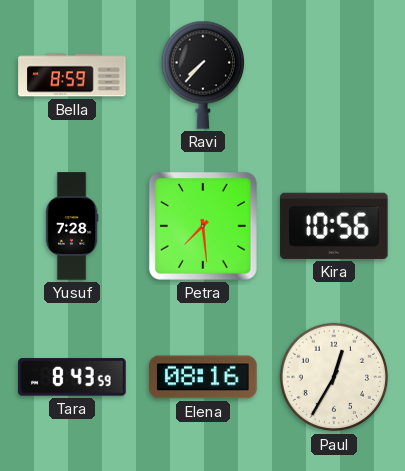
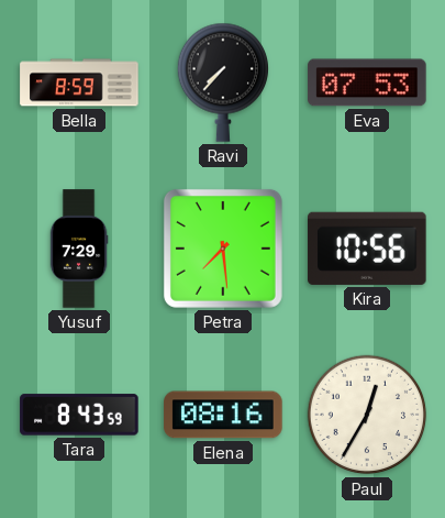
Eva: none -> 07:53
Yusuf: 7:28 -> 7:29
